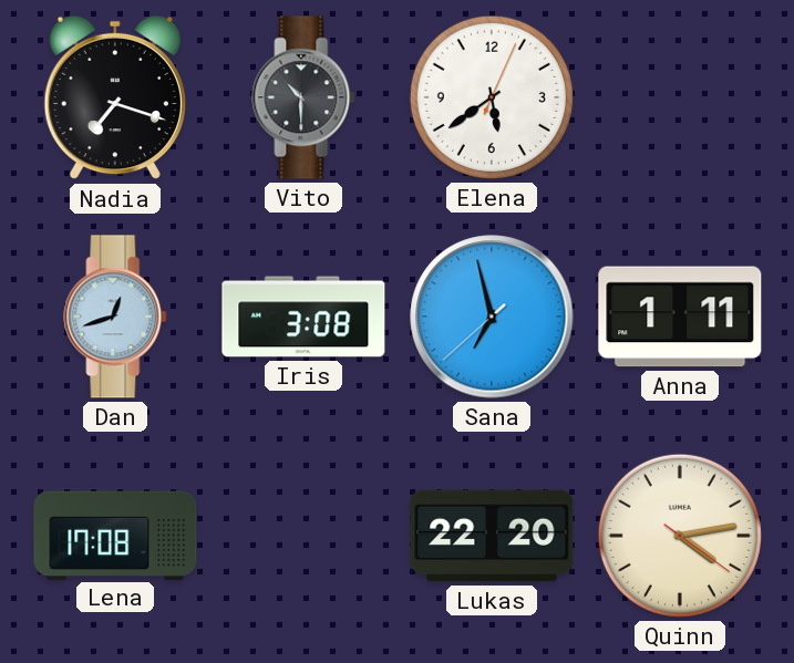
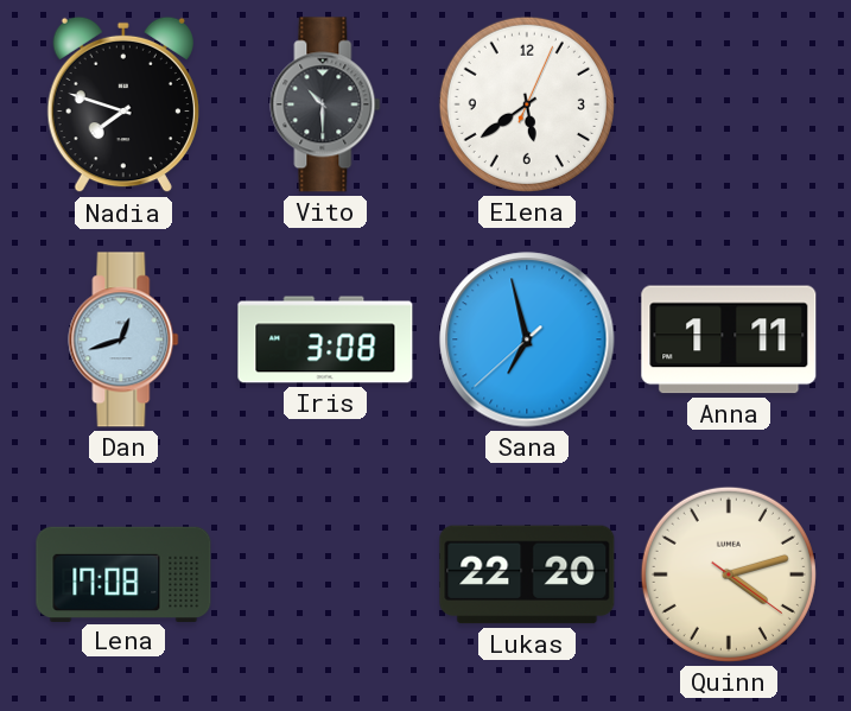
Nadia: 7:18 -> 7:48
Quinn: 4:13 -> 4:12
